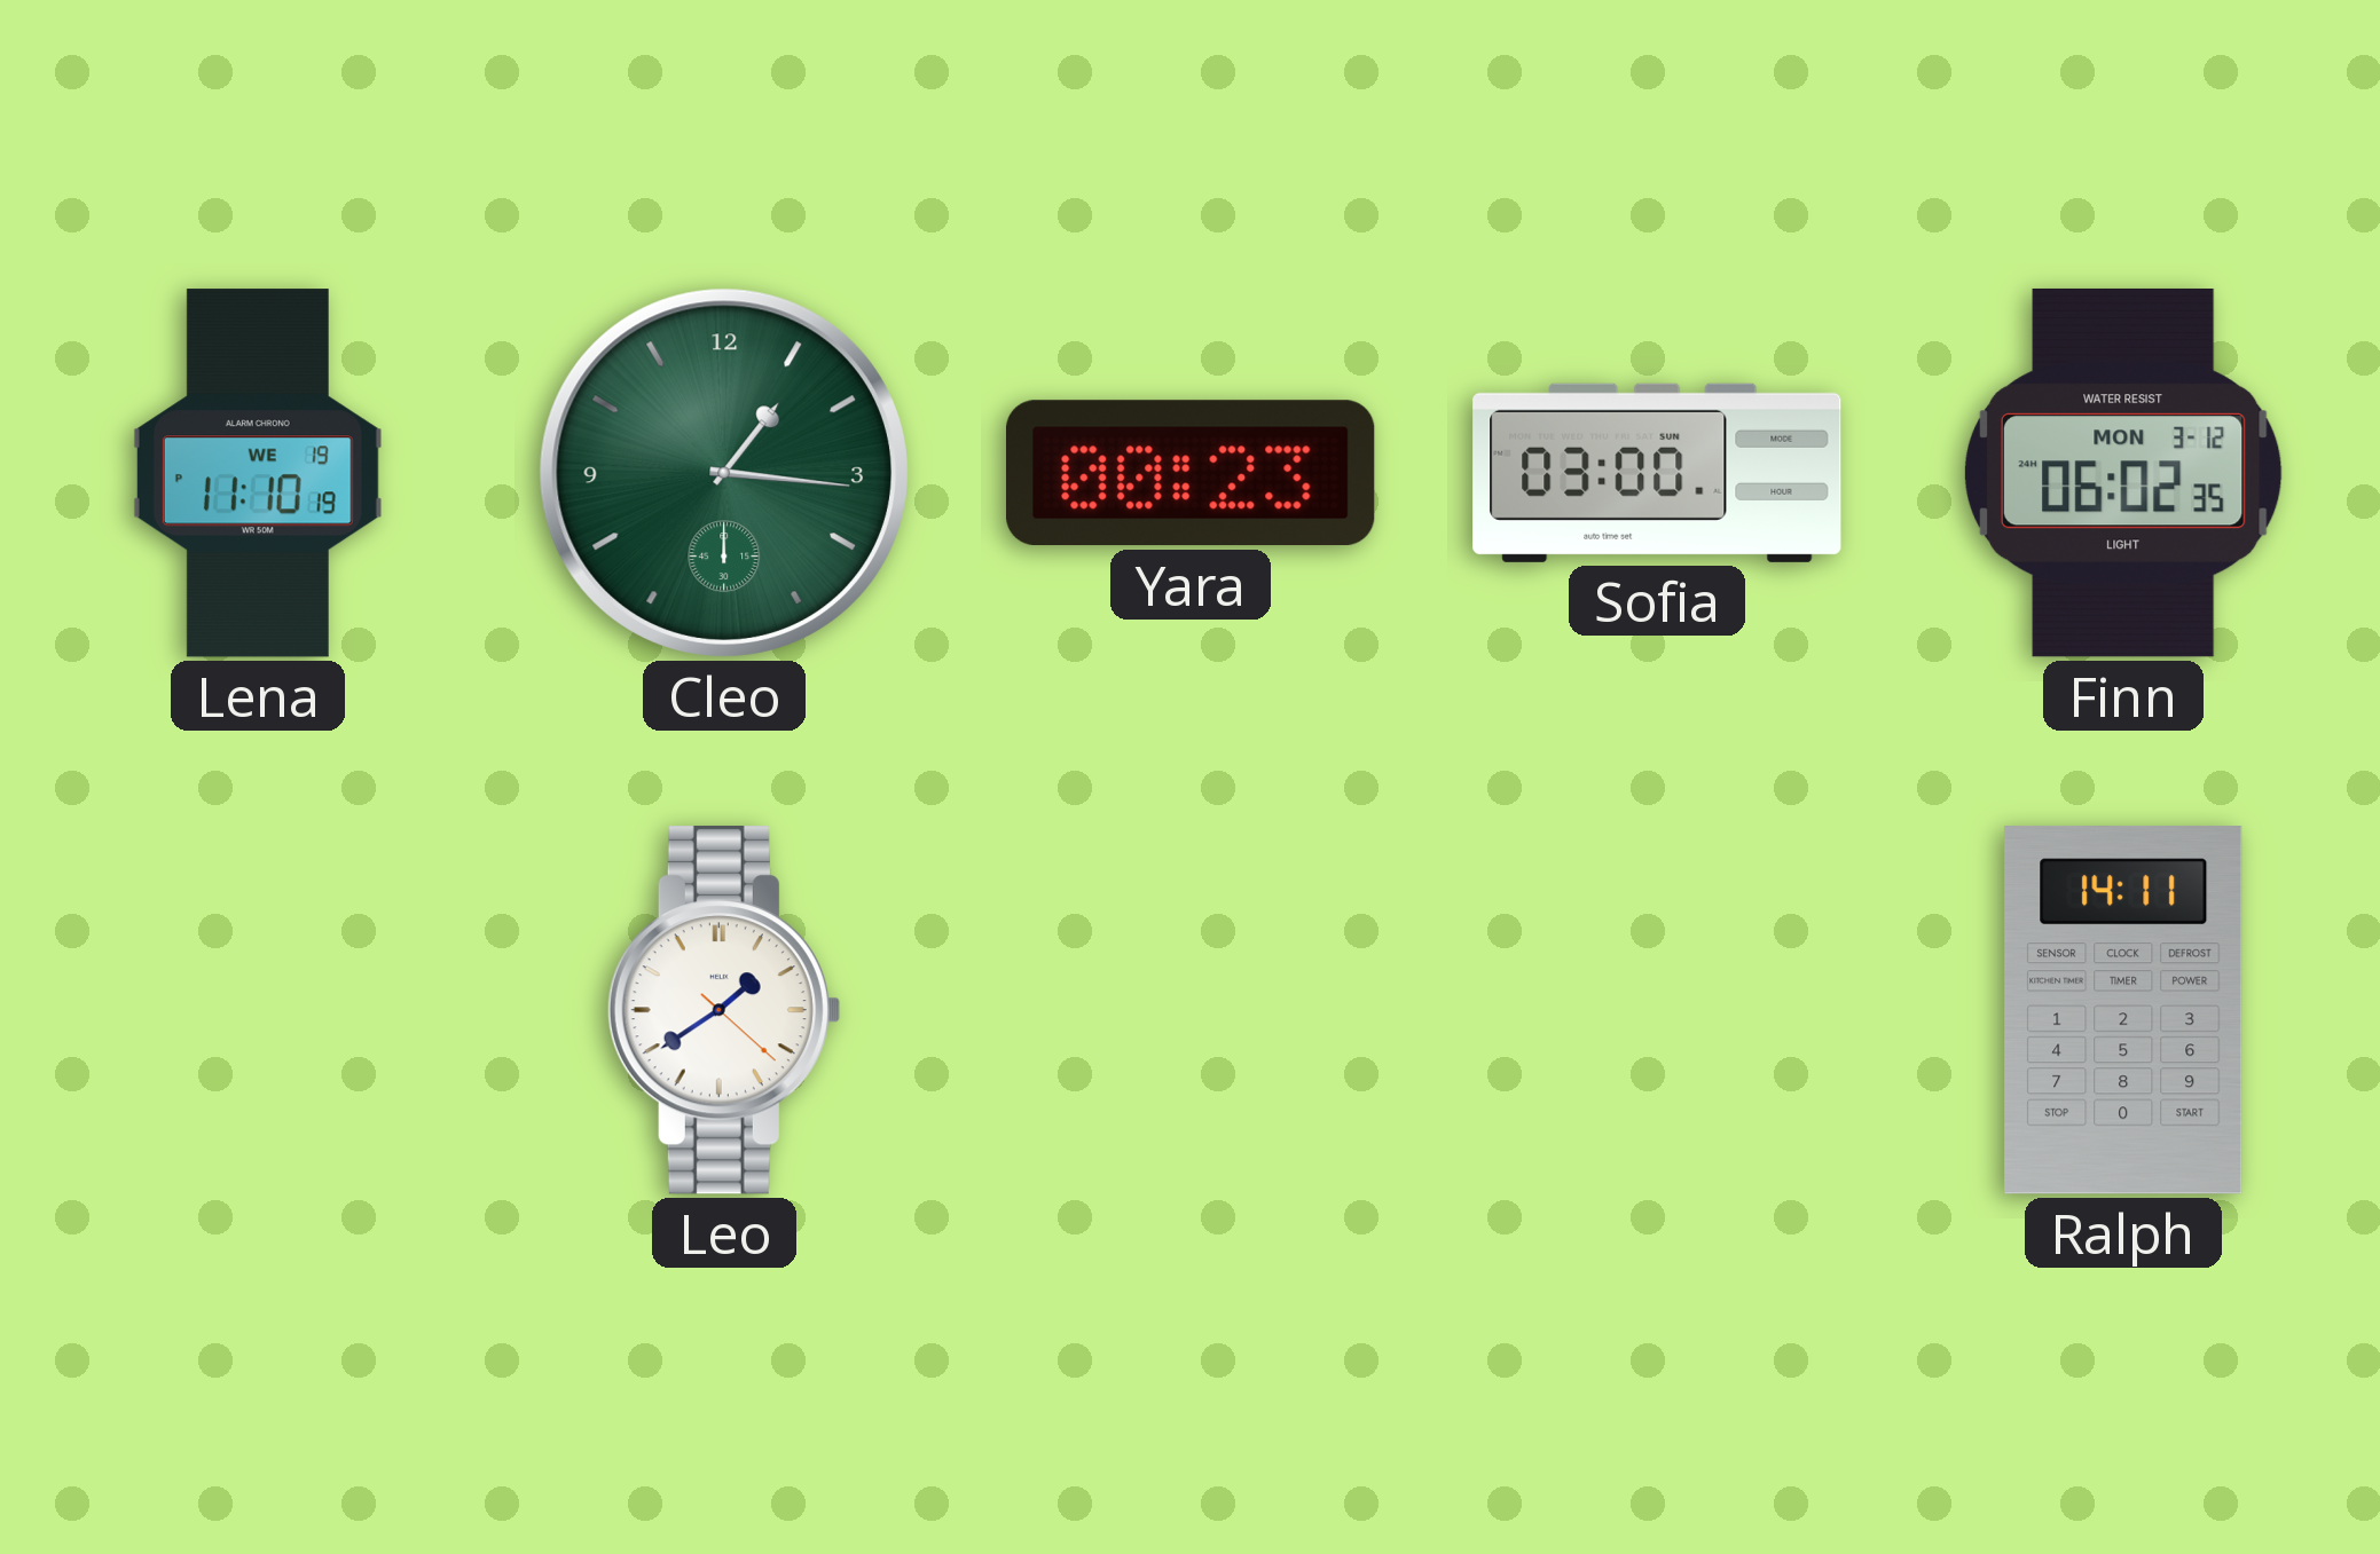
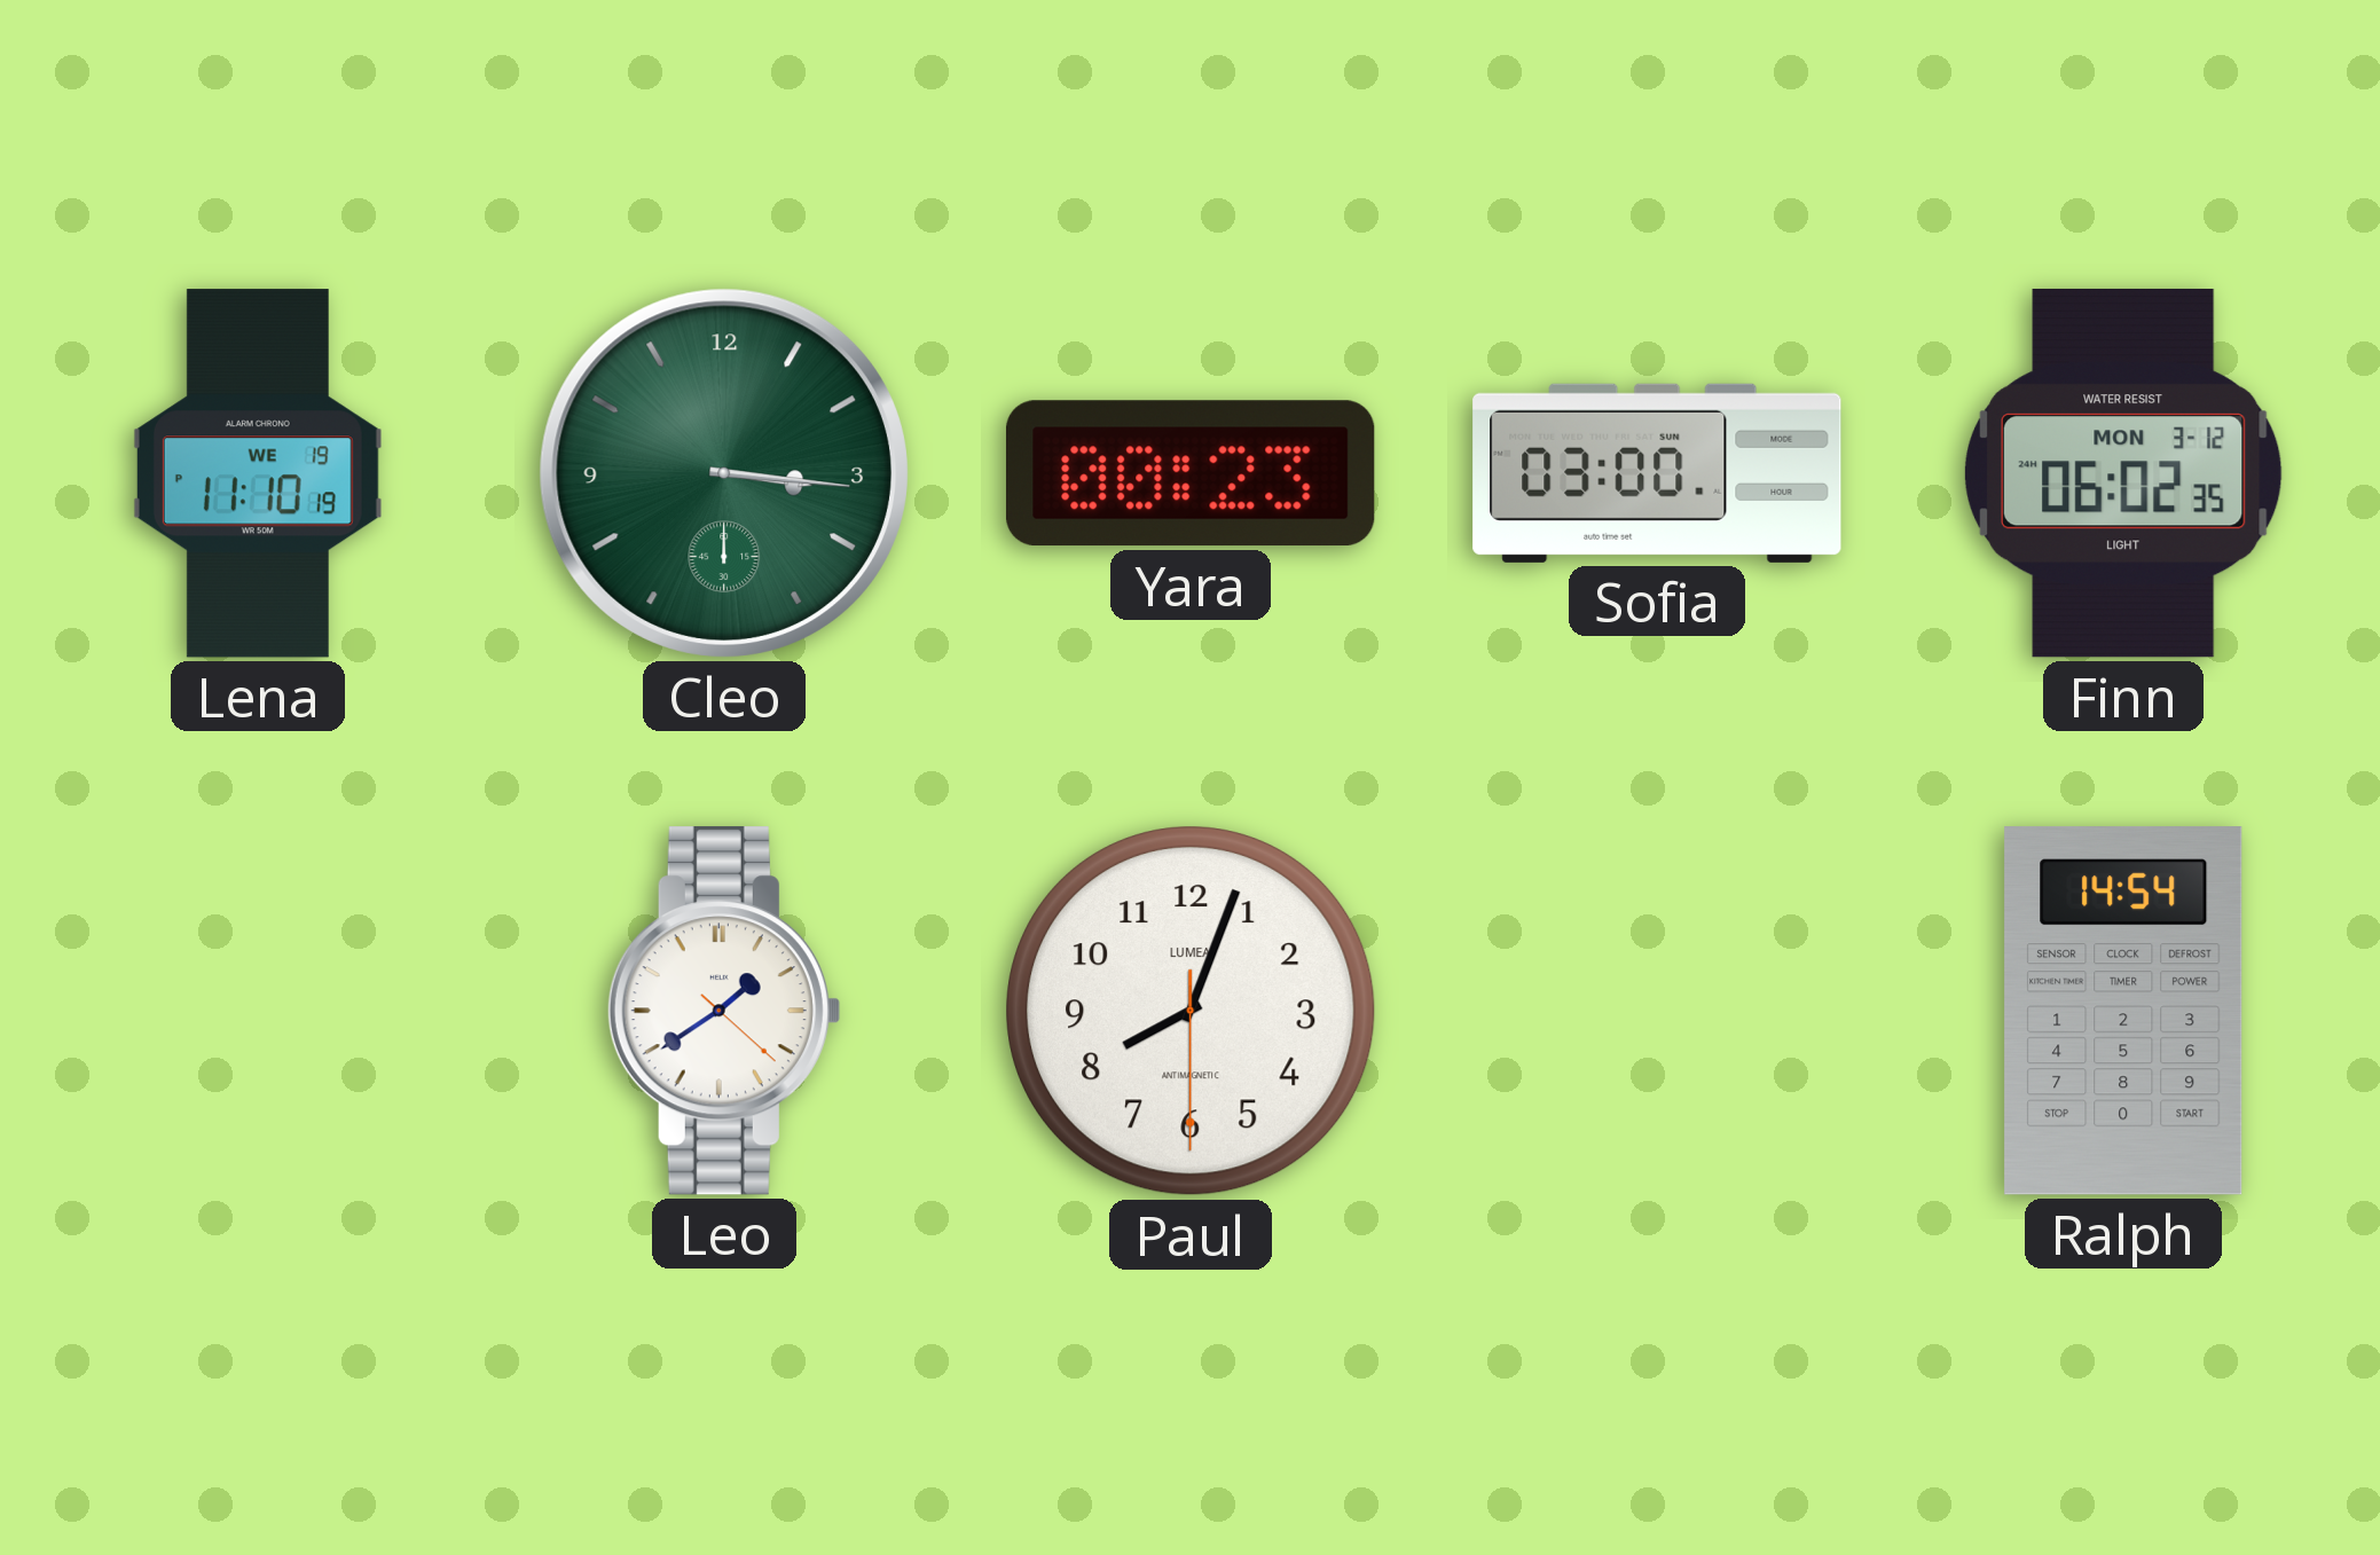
Cleo: 1:16 -> 3:16
Paul: none -> 8:03
Ralph: 14:11 -> 14:54
